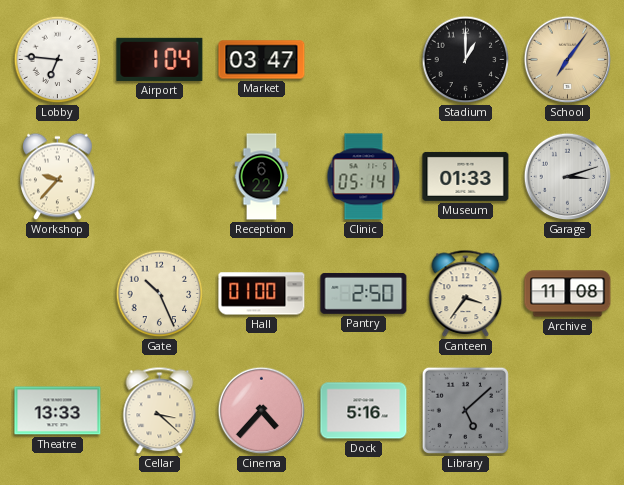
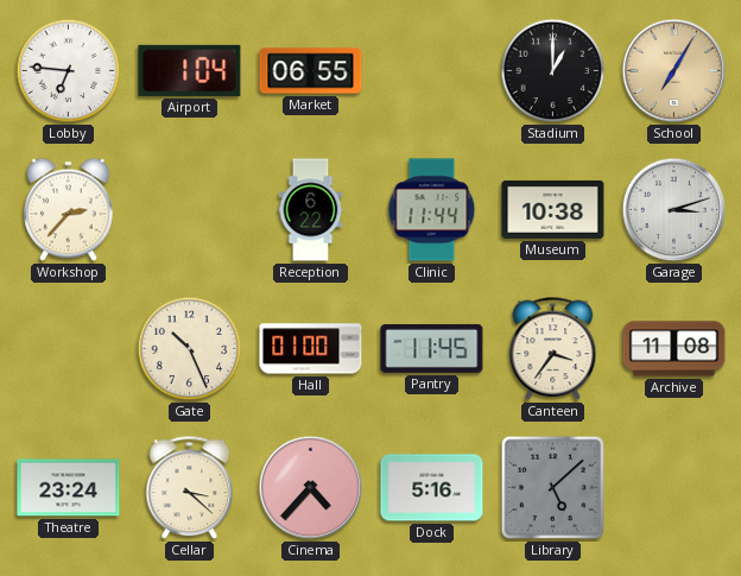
Market: 03:47 -> 06:55
School: 7:06 -> 7:05
Workshop: 9:37 -> 2:37
Clinic: 05:14 -> 11:44
Museum: 01:33 -> 10:38
Pantry: 2:50 -> 11:45
Theatre: 13:33 -> 23:24
